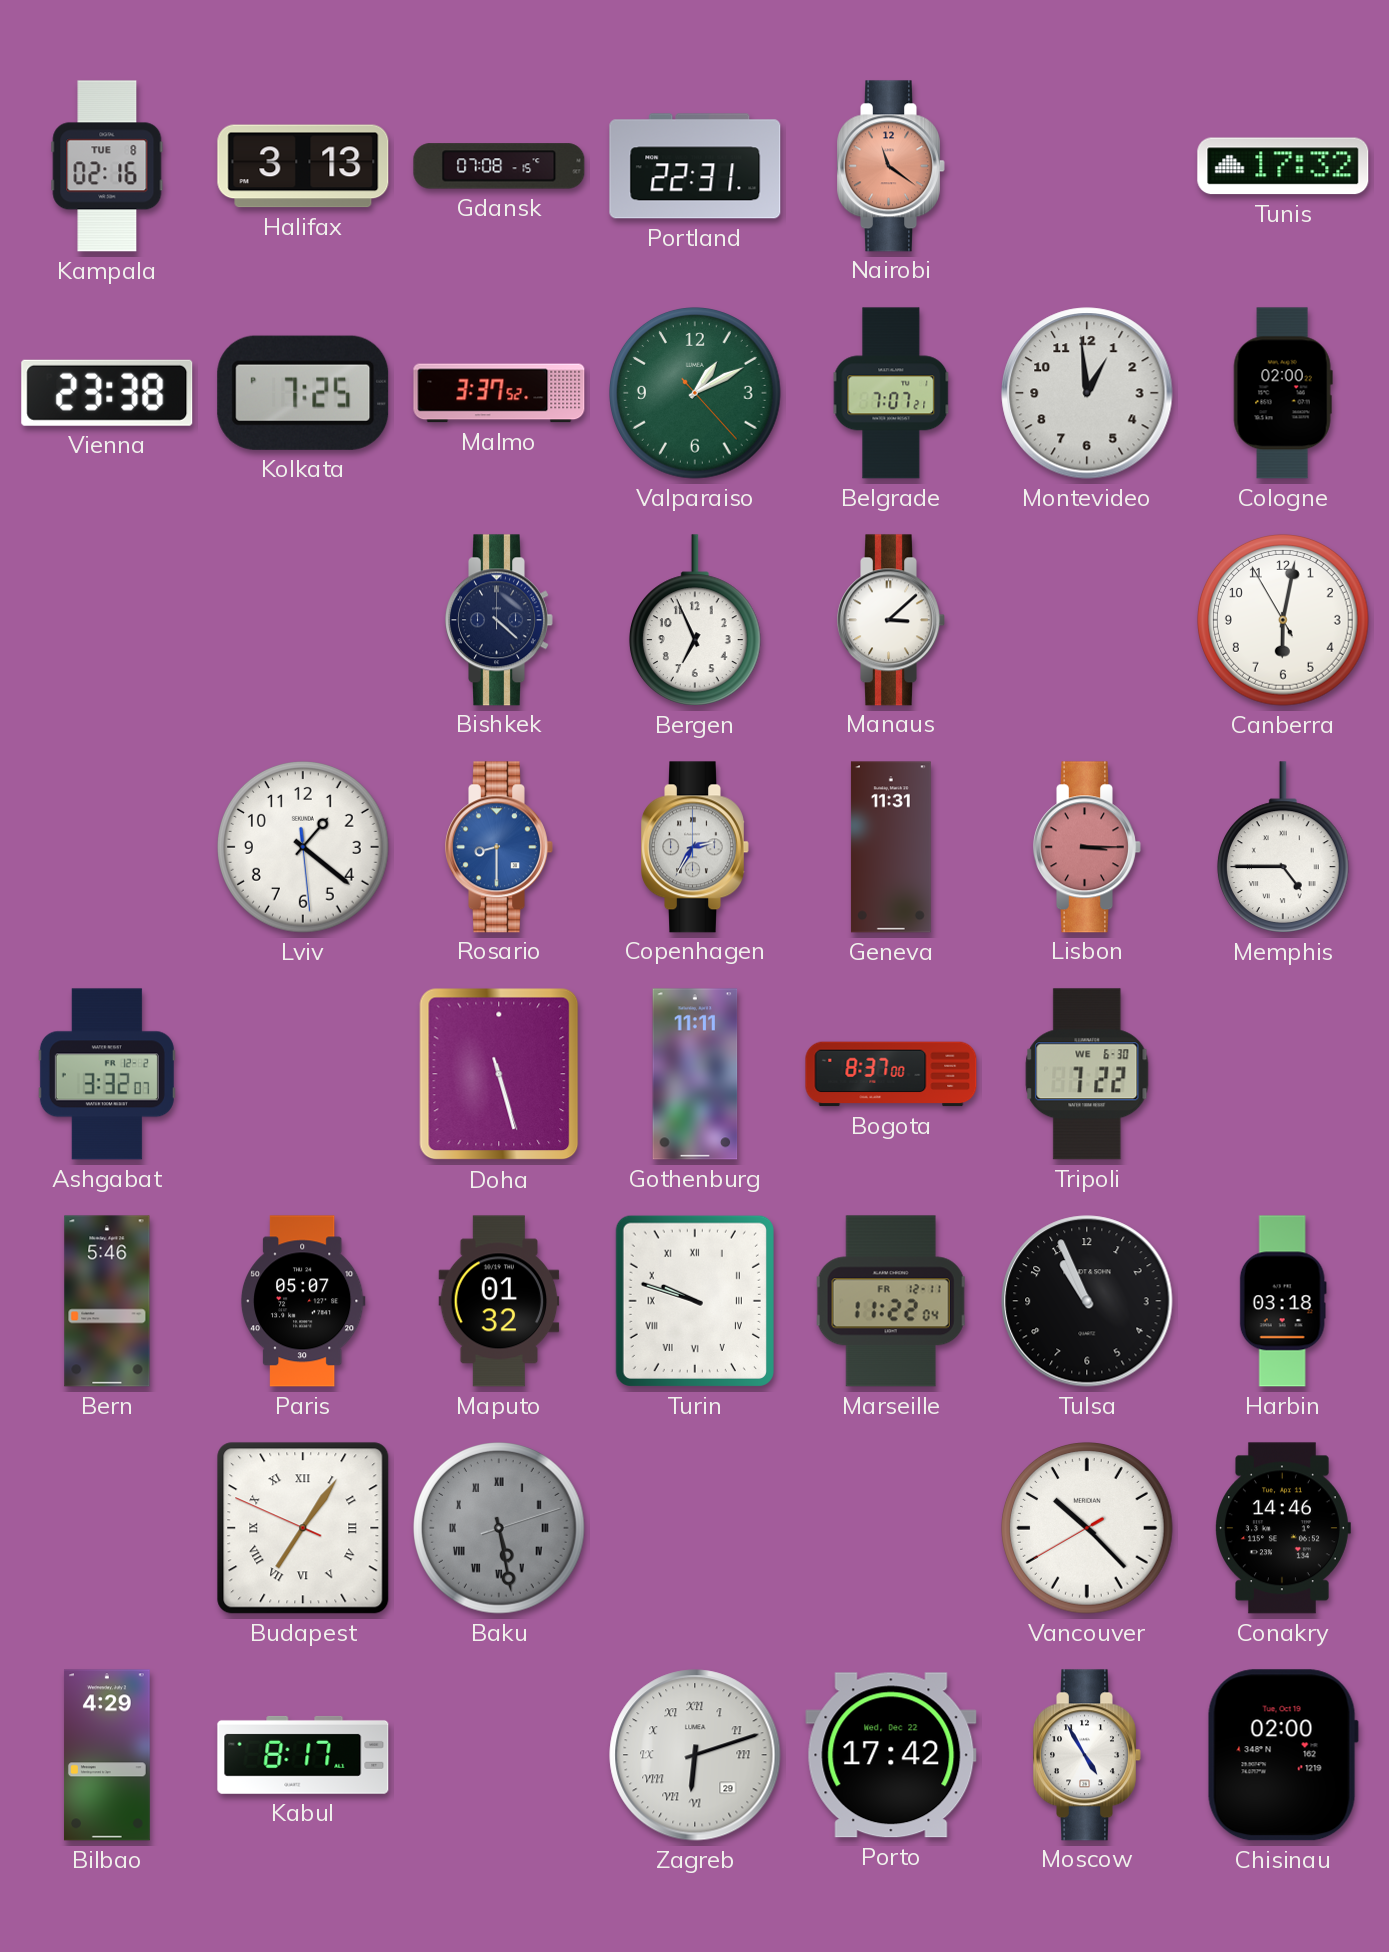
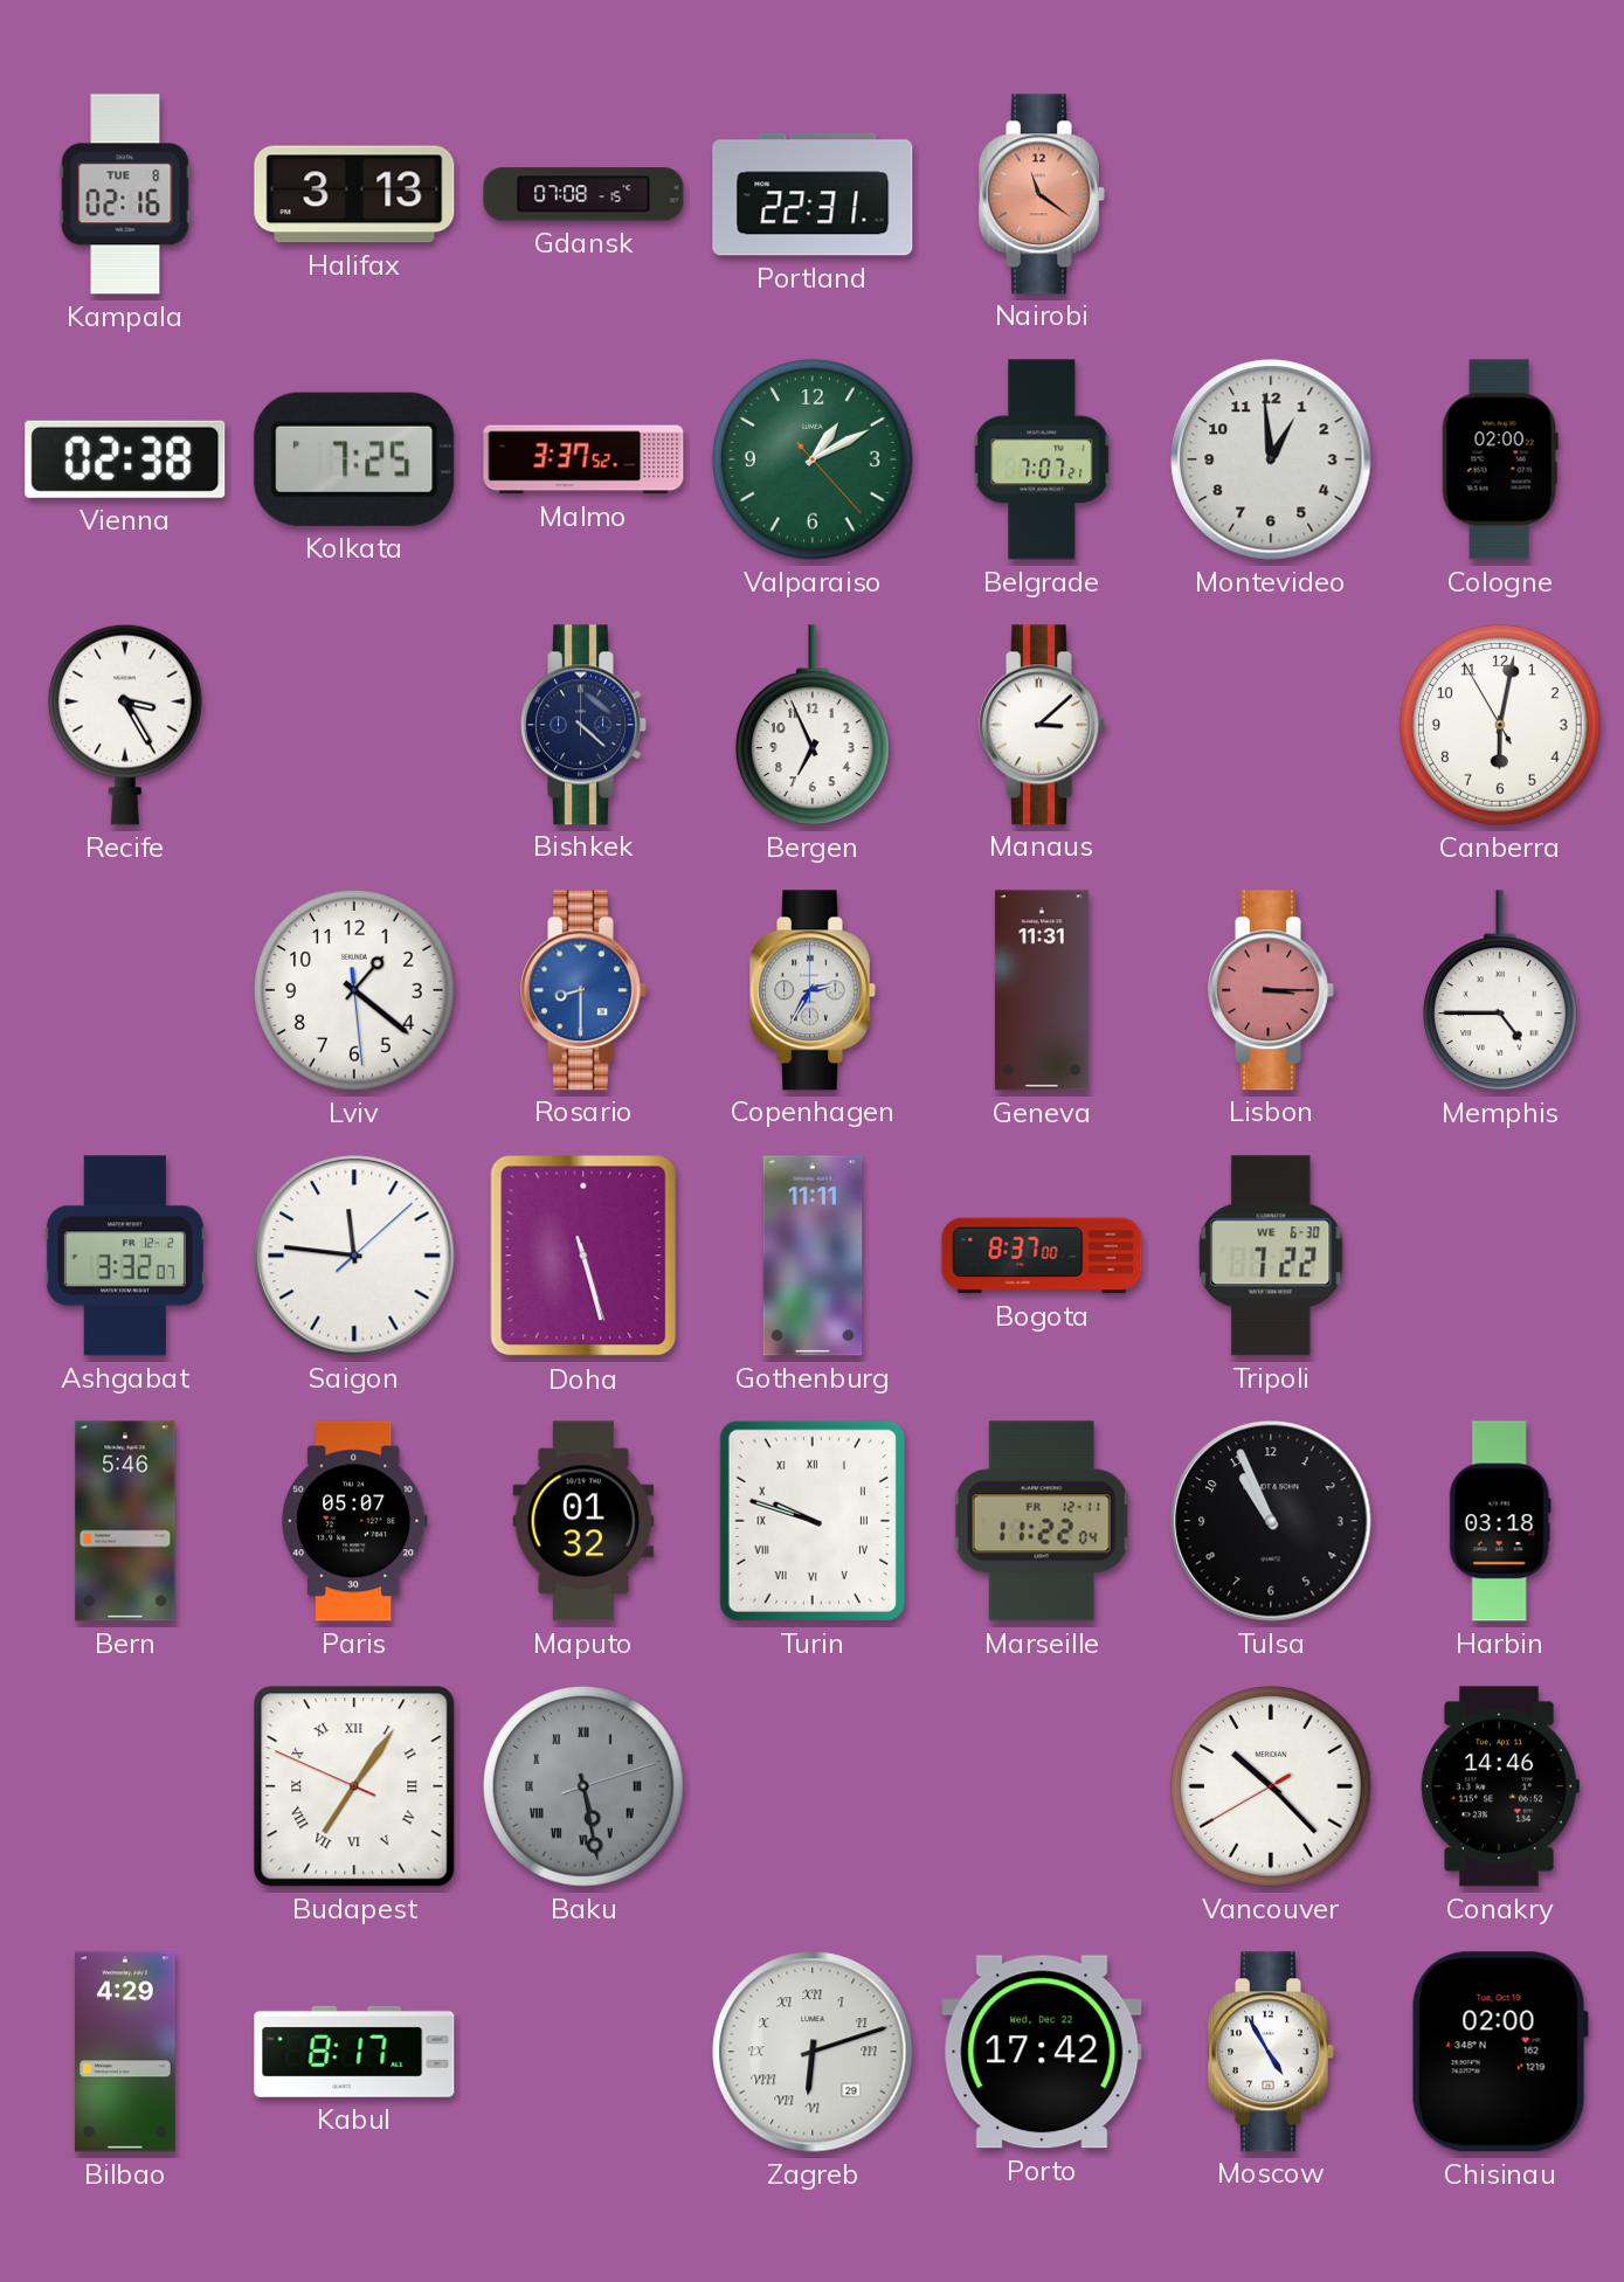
Tunis: 17:32 -> none
Vienna: 23:38 -> 02:38
Recife: none -> 3:25
Saigon: none -> 11:46
